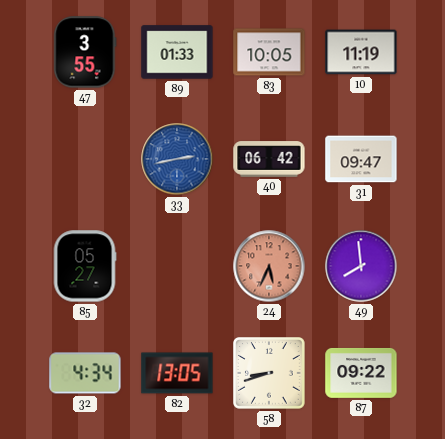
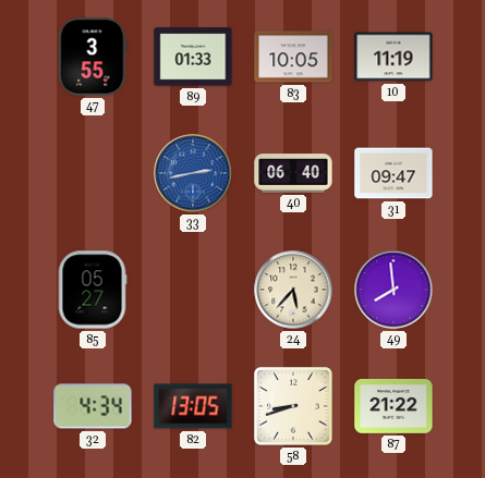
40: 06:42 -> 06:40
24: 5:34 -> 5:37
24 dial: salmon -> cream
87: 09:22 -> 21:22
